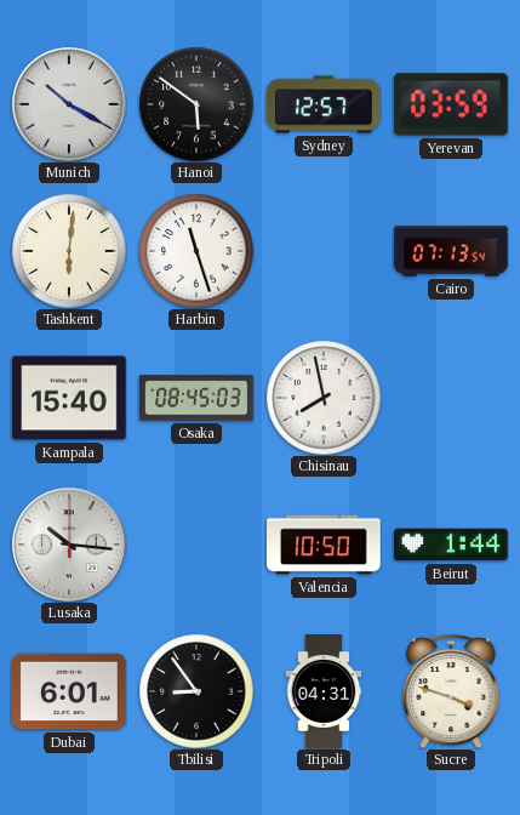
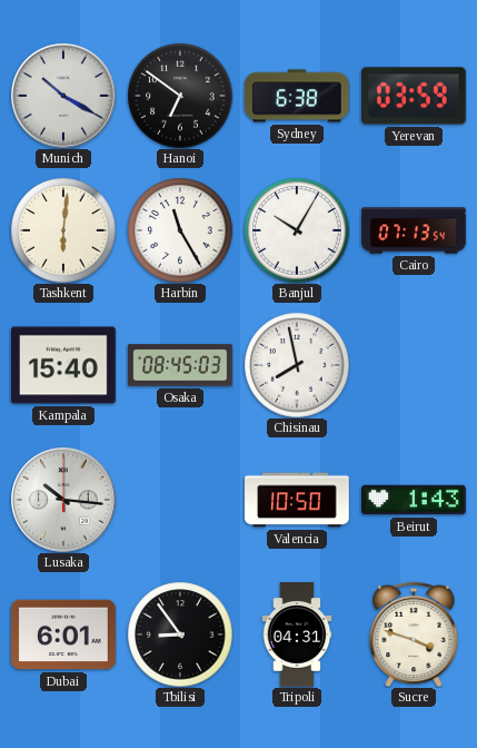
Hanoi: 5:51 -> 6:51
Sydney: 12:57 -> 6:38
Harbin: 11:27 -> 11:25
Banjul: none -> 10:05
Beirut: 1:44 -> 1:43
